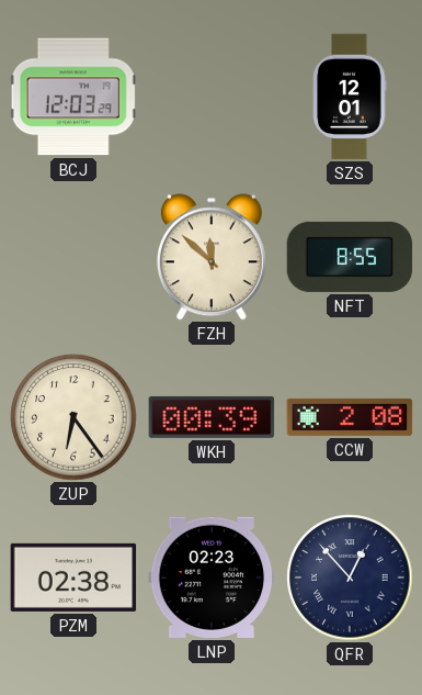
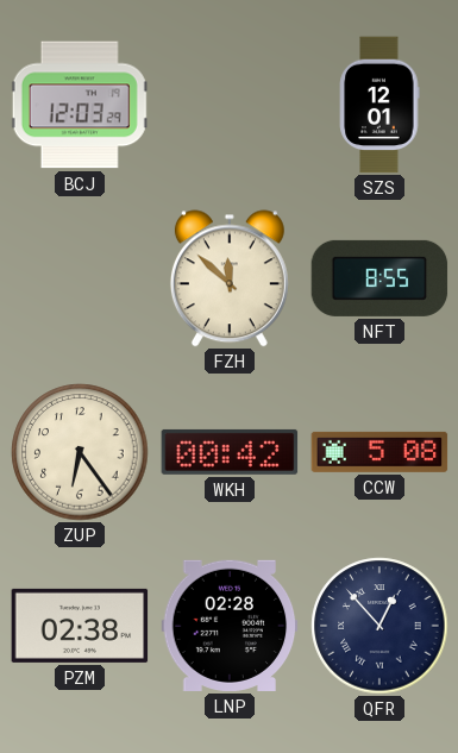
WKH: 00:39 -> 00:42
CCW: 2:08 -> 5:08
LNP: 02:23 -> 02:28
